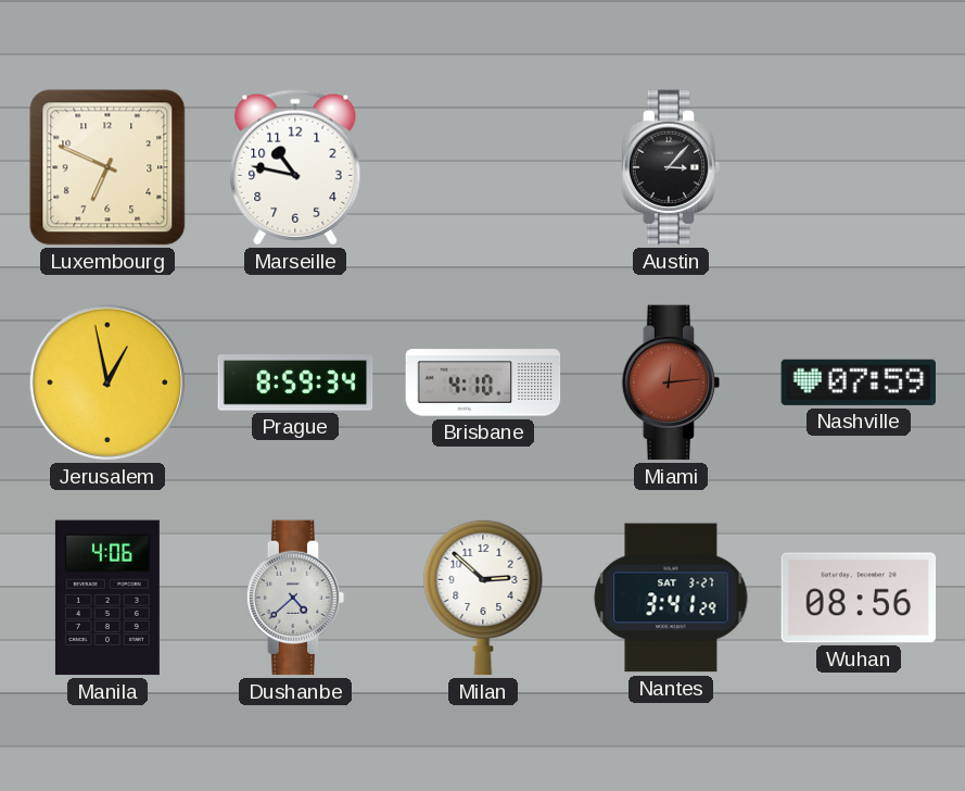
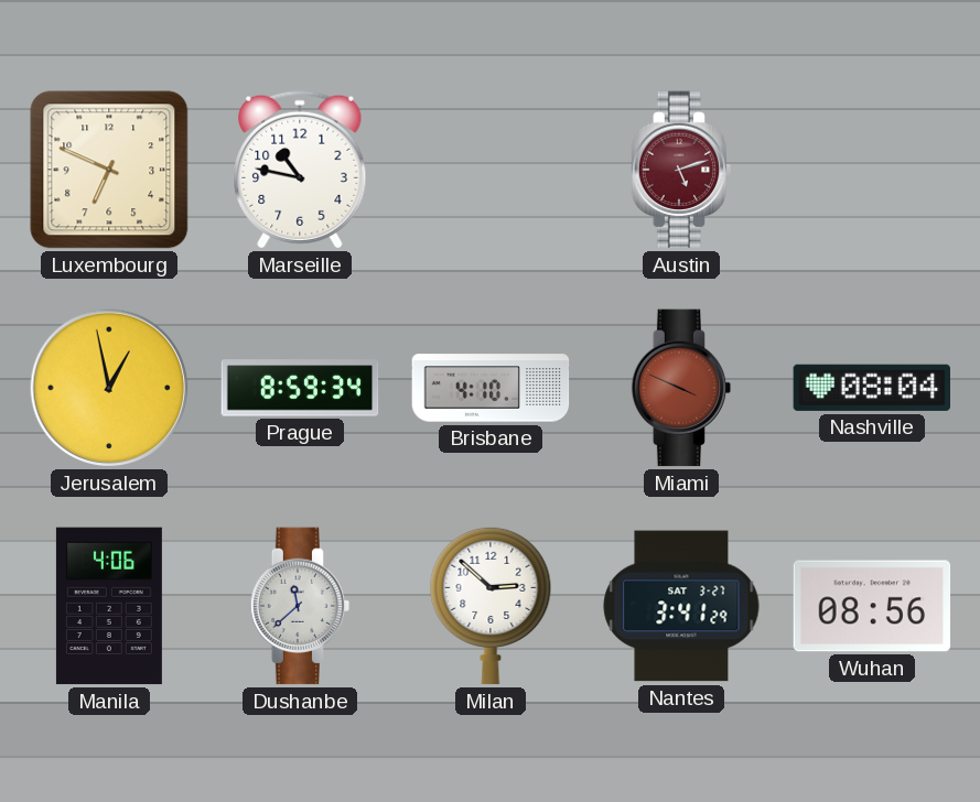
Austin: 3:07 -> 5:12
Austin dial: black -> burgundy
Miami: 12:14 -> 3:49
Nashville: 07:59 -> 08:04
Dushanbe: 4:38 -> 11:38
